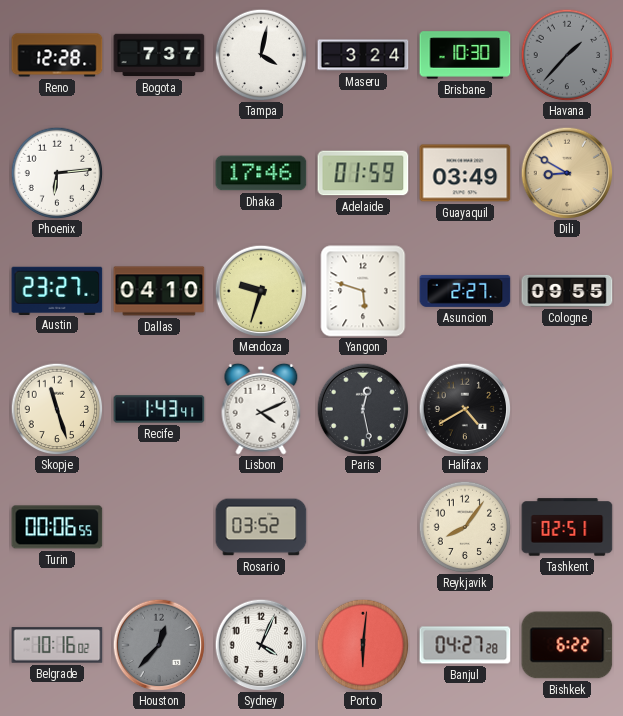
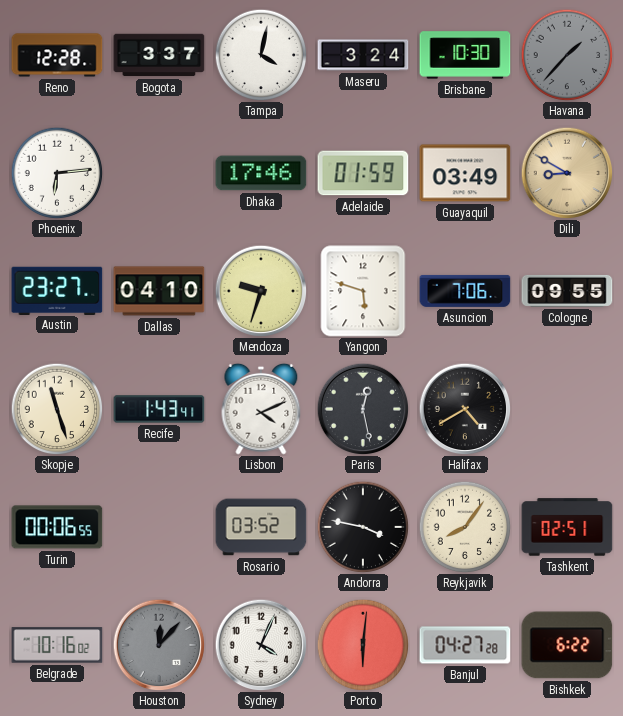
Bogota: 7:37 -> 3:37
Asuncion: 2:27 -> 7:06
Andorra: none -> 3:47
Houston: 12:37 -> 12:07
